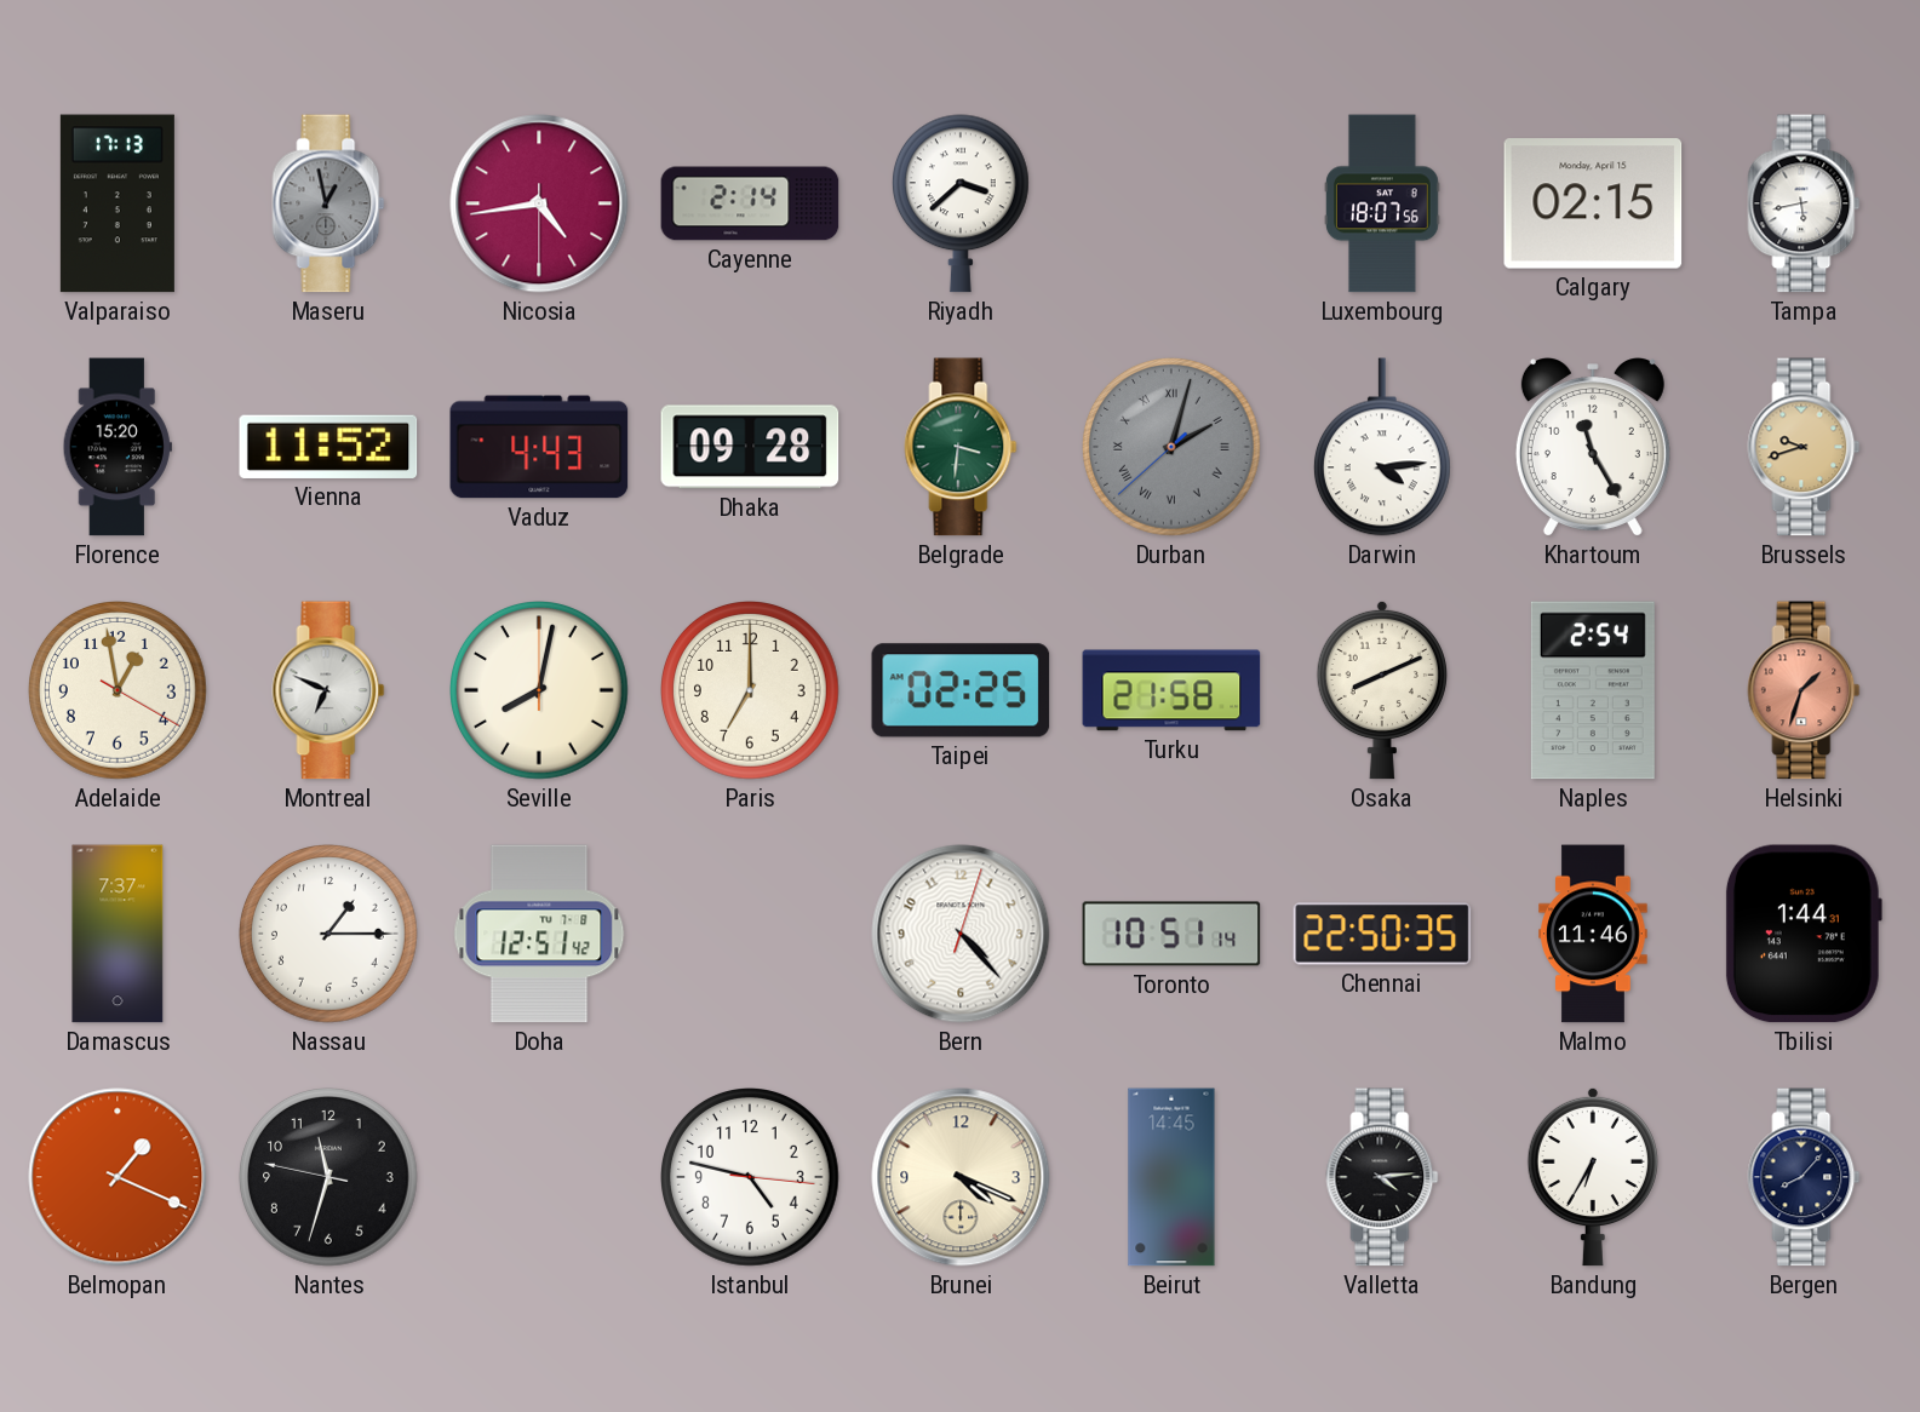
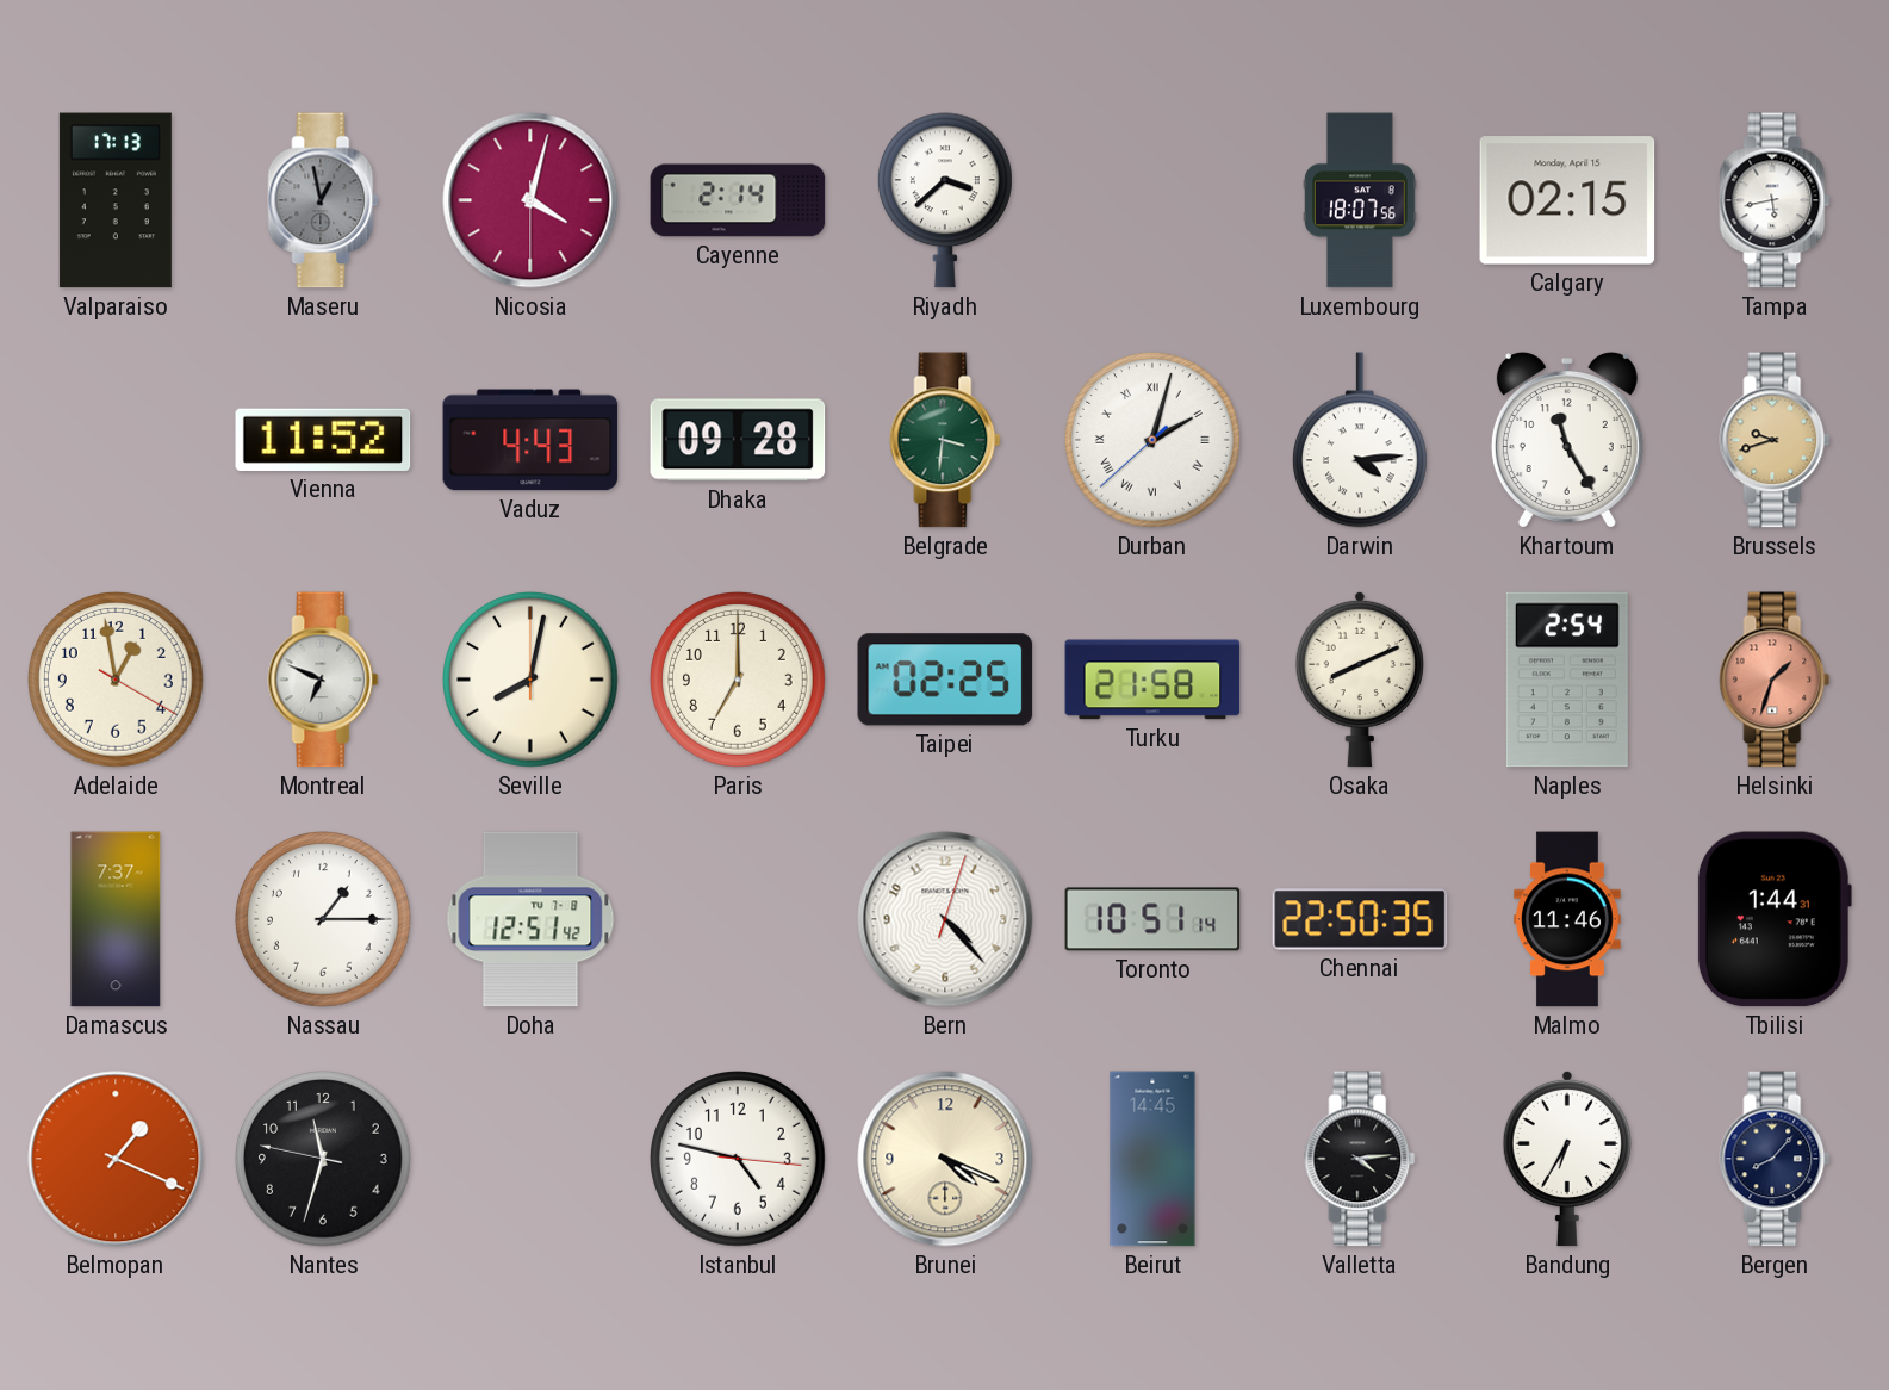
Nicosia: 4:43 -> 4:02
Florence: 15:20 -> none
Durban dial: grey -> white
